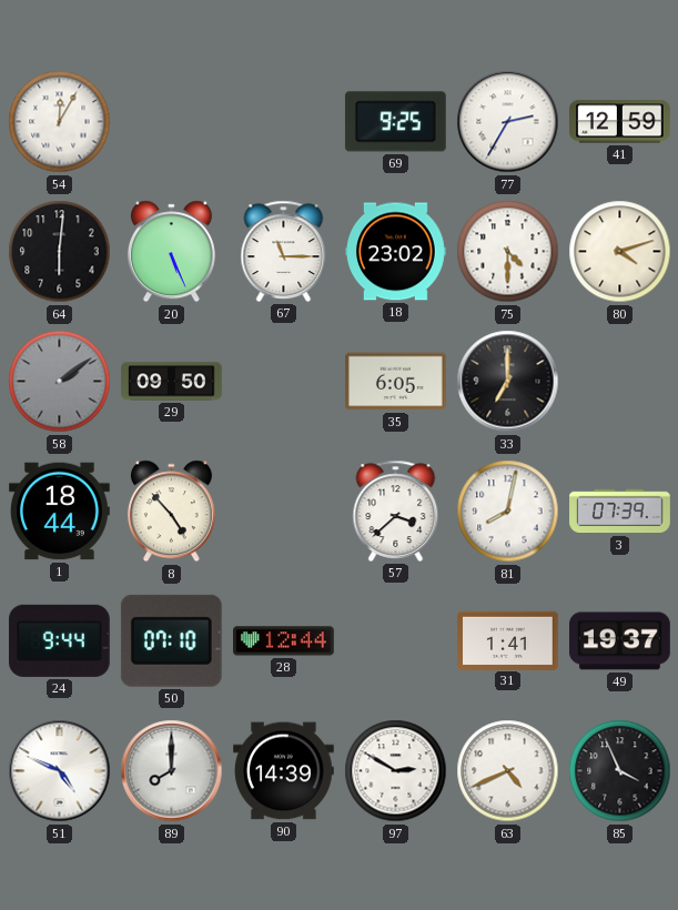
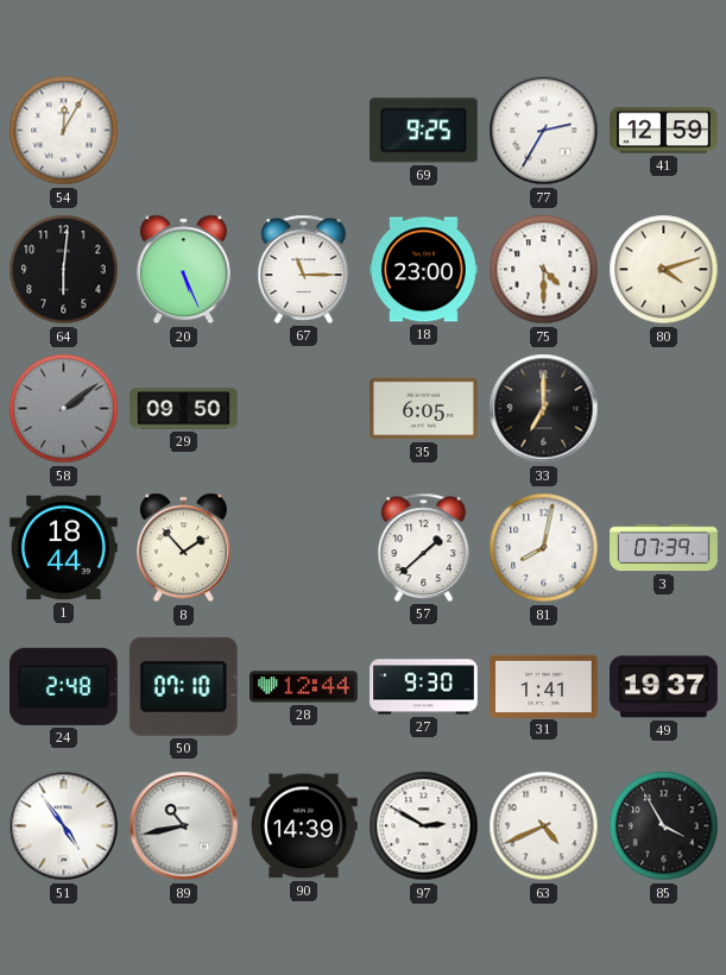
18: 23:02 -> 23:00
8: 4:53 -> 1:53
57: 3:38 -> 1:38
24: 9:44 -> 2:48
27: none -> 9:30
51: 4:49 -> 4:54
89: 8:00 -> 10:43
85: 3:56 -> 3:55
